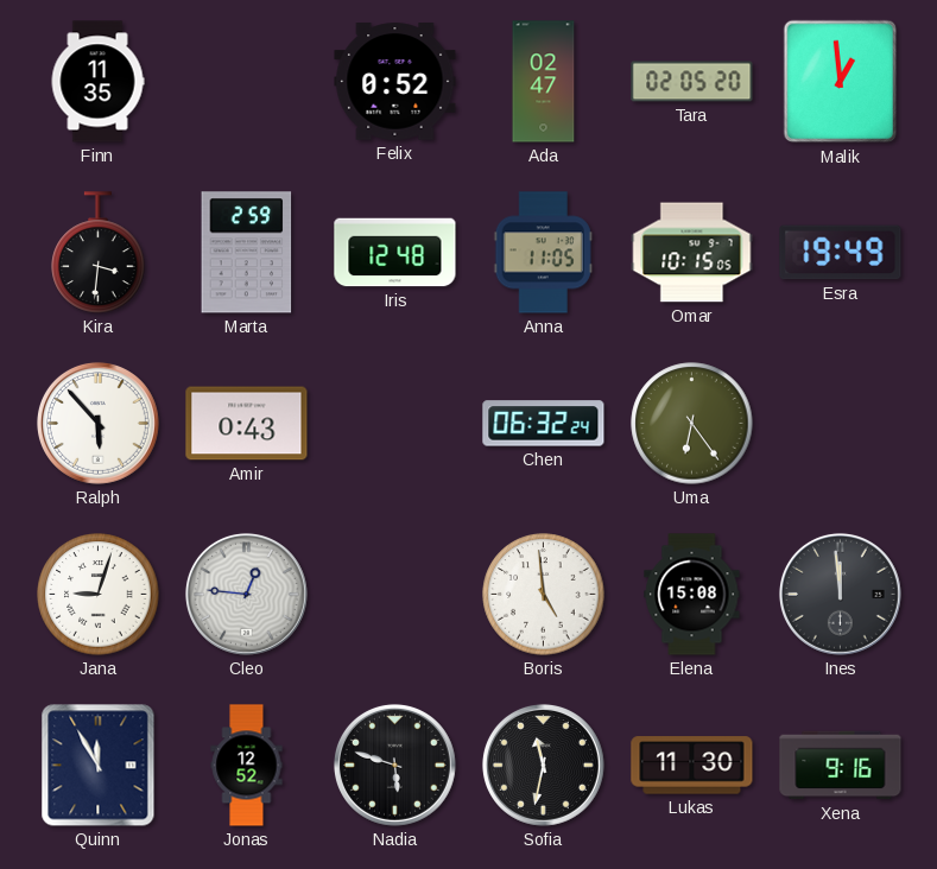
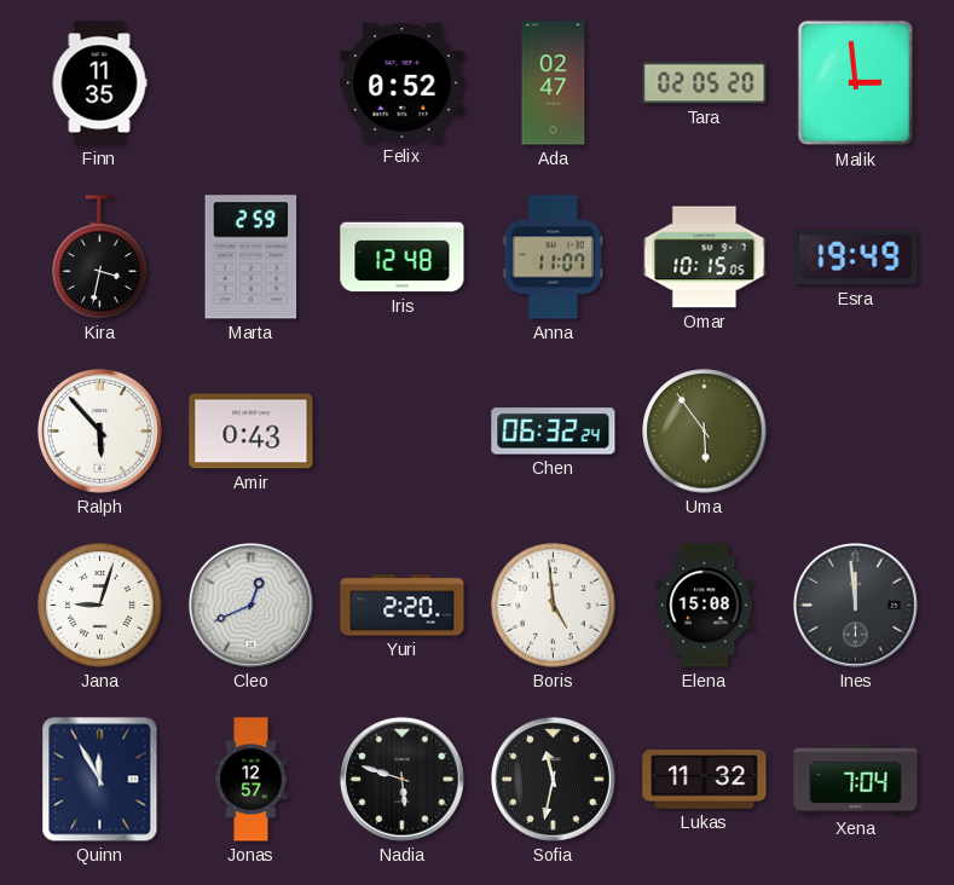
Malik: 12:59 -> 2:59
Kira: 3:31 -> 3:32
Anna: 11:05 -> 11:07
Uma: 6:24 -> 5:54
Cleo: 12:46 -> 12:41
Yuri: none -> 2:20
Jonas: 12:52 -> 12:57
Lukas: 11:30 -> 11:32
Xena: 9:16 -> 7:04
